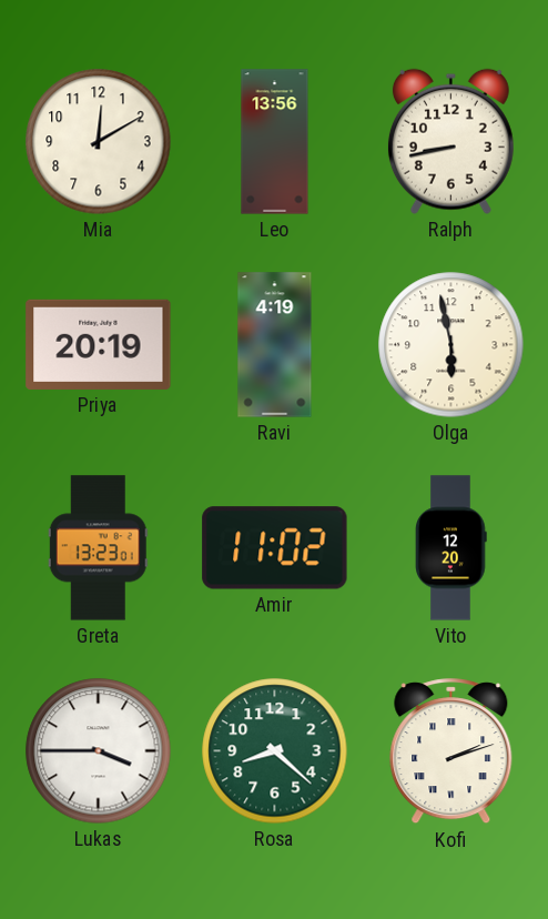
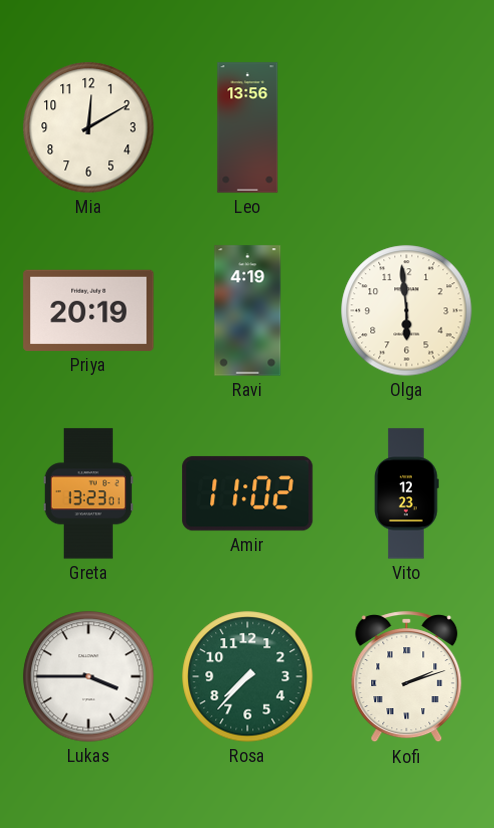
Ralph: 8:43 -> none
Olga: 5:58 -> 5:59
Vito: 12:20 -> 12:23
Rosa: 8:22 -> 7:37
